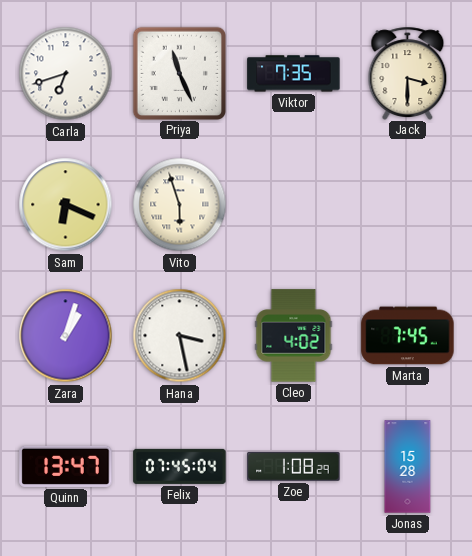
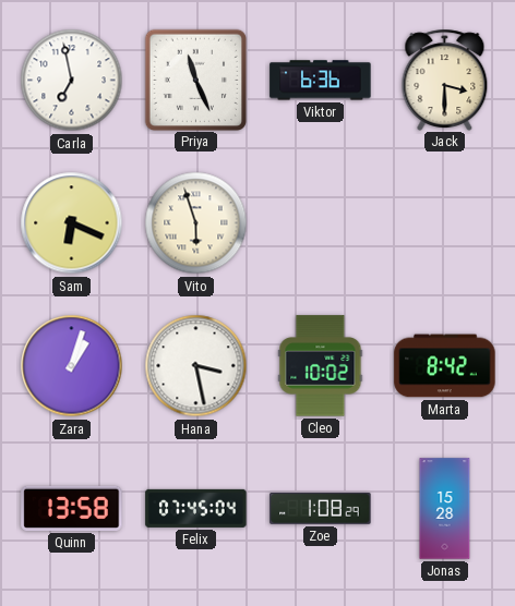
Carla: 6:42 -> 6:58
Viktor: 7:35 -> 6:36
Cleo: 4:02 -> 10:02
Marta: 7:45 -> 8:42
Quinn: 13:47 -> 13:58
